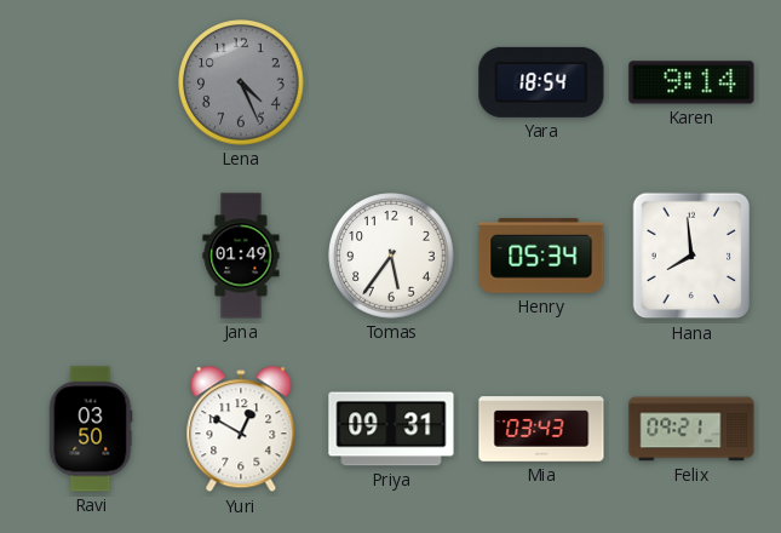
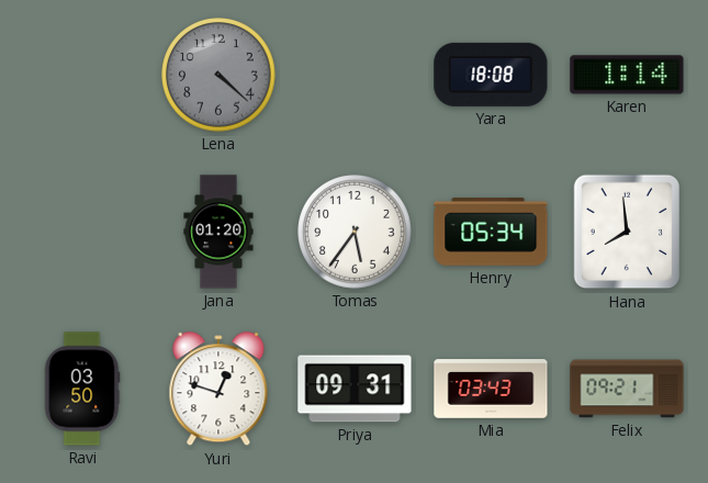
Lena: 4:26 -> 4:22
Yara: 18:54 -> 18:08
Karen: 9:14 -> 1:14
Jana: 01:49 -> 01:20
Yuri: 12:50 -> 12:48
